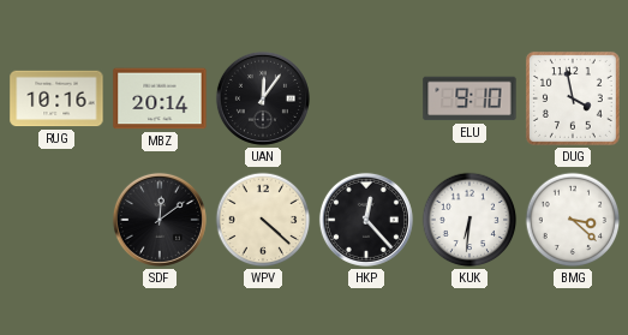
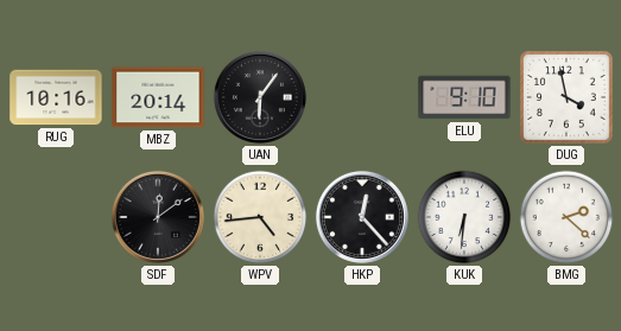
UAN: 12:06 -> 6:06
WPV: 4:22 -> 4:44
BMG: 3:22 -> 2:22
